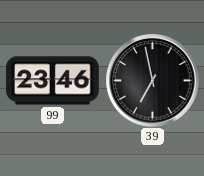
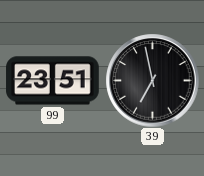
99: 23:46 -> 23:51
